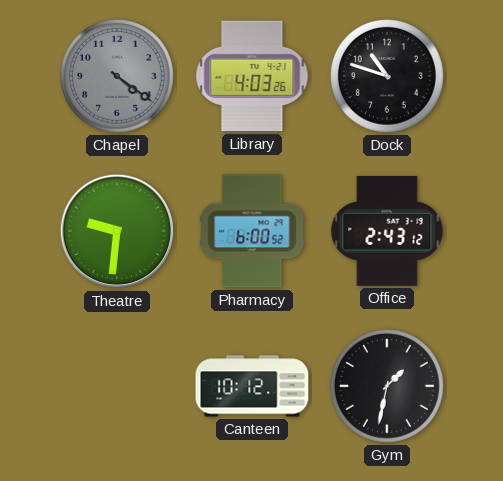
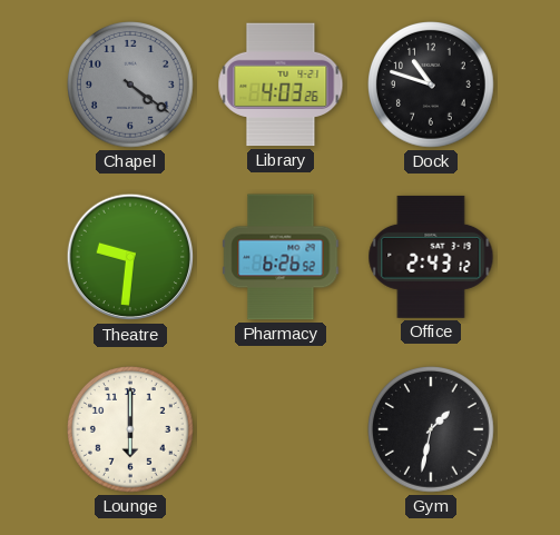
Pharmacy: 6:00 -> 6:26
Lounge: none -> 6:00
Canteen: 10:12 -> none
